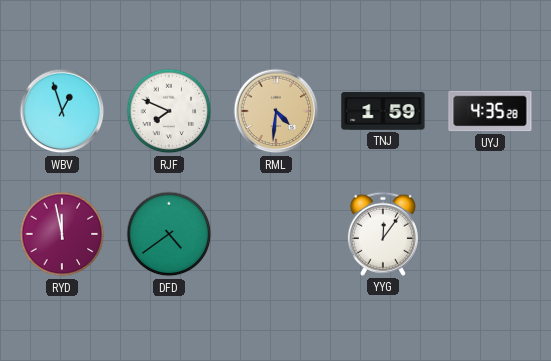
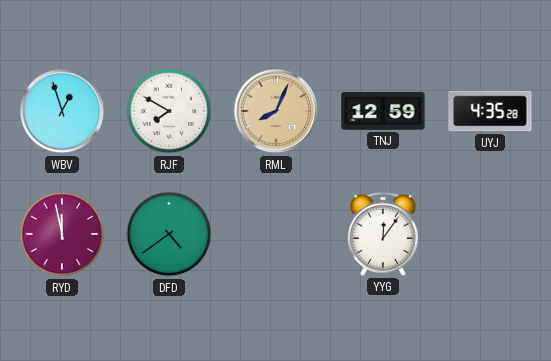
RJF: 7:49 -> 7:50
RML: 4:31 -> 8:04
TNJ: 1:59 -> 12:59
